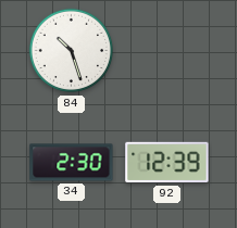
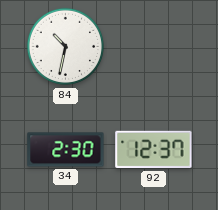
84: 10:27 -> 10:32
92: 12:39 -> 12:37
